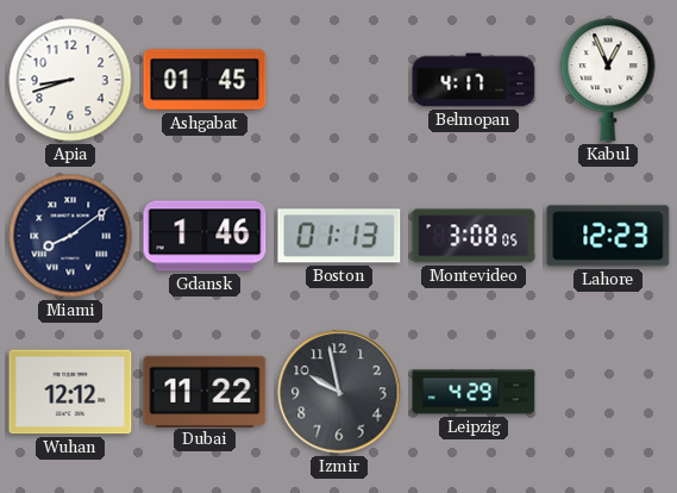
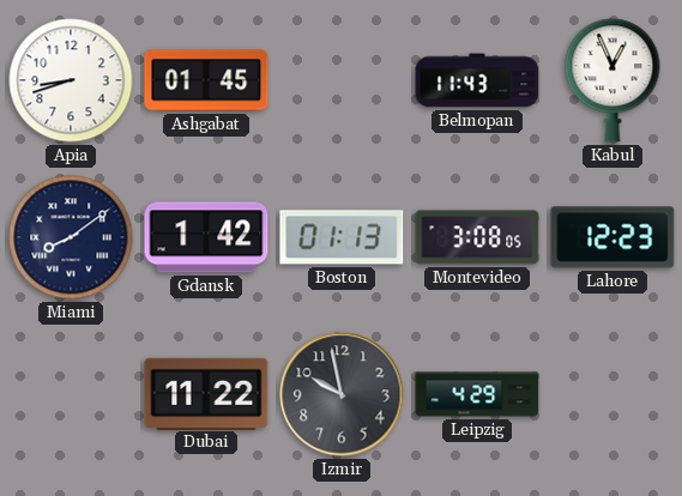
Belmopan: 4:17 -> 11:43
Gdansk: 1:46 -> 1:42
Wuhan: 12:12 -> none
